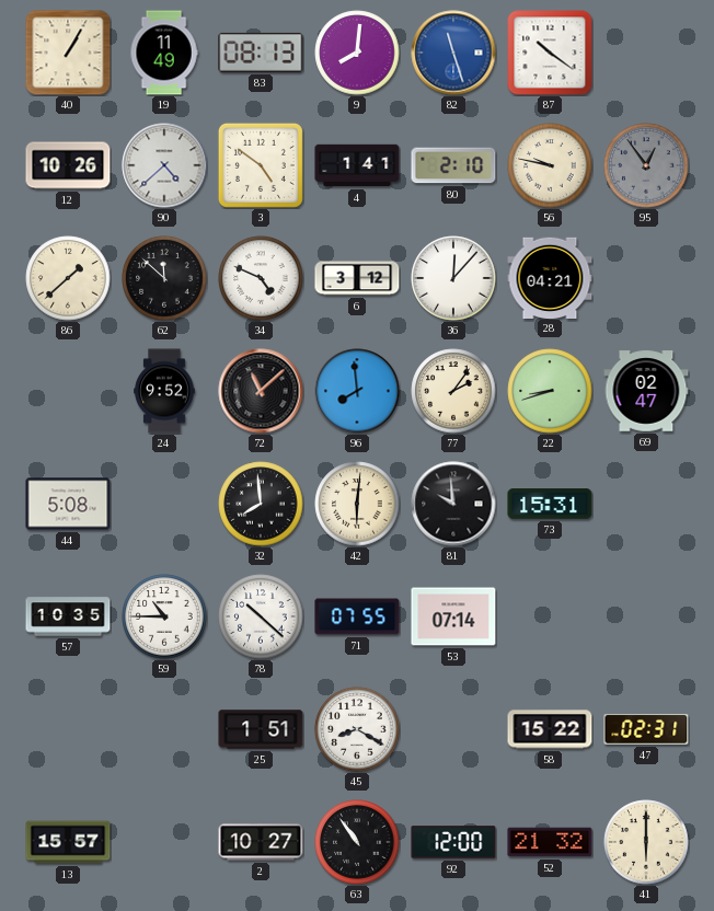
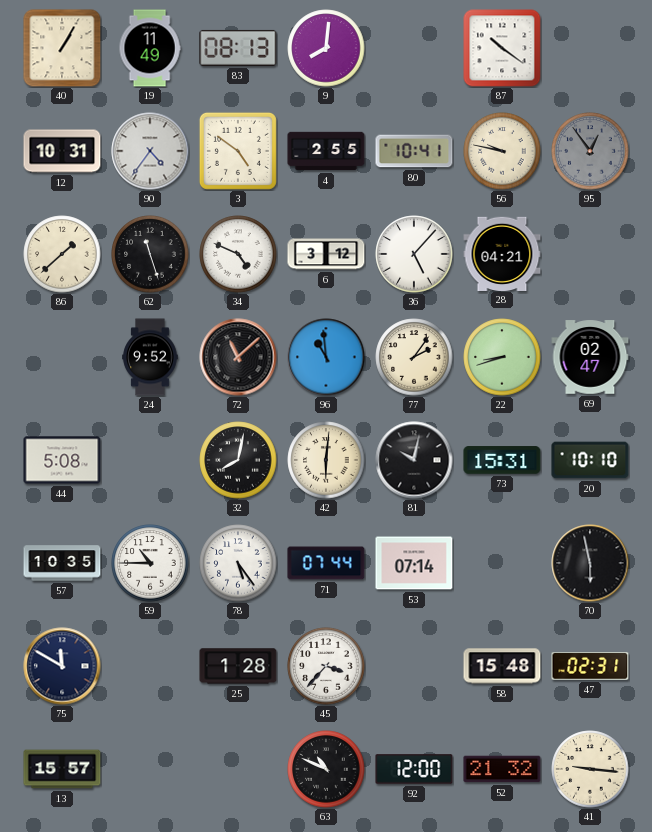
82: 11:27 -> none
12: 10:26 -> 10:31
90: 4:38 -> 4:36
4: 1:41 -> 2:55
80: 2:10 -> 10:41
62: 11:52 -> 11:27
36: 12:07 -> 5:07
96: 7:59 -> 10:59
32: 7:59 -> 8:02
81: 9:59 -> 10:02
20: none -> 10:10
78: 10:22 -> 5:24
71: 07:55 -> 07:44
70: none -> 5:58
75: none -> 11:50
25: 1:51 -> 1:28
45: 8:20 -> 3:37
58: 15:22 -> 15:48
2: 10:27 -> none
63: 10:54 -> 10:49
41: 6:00 -> 9:16
